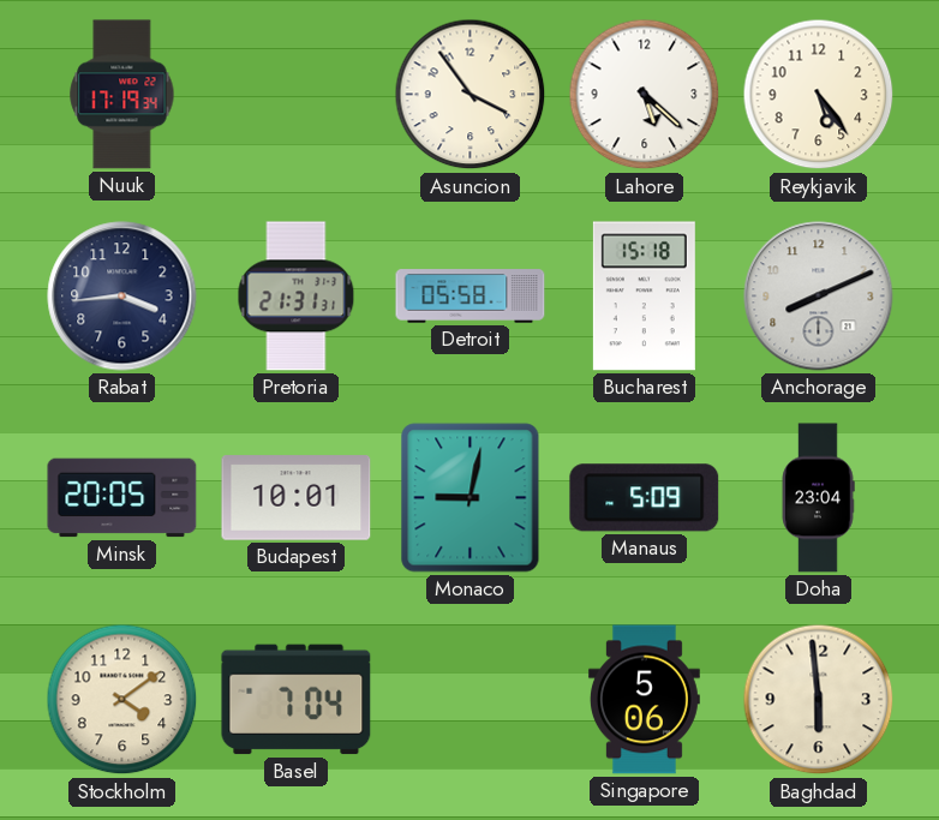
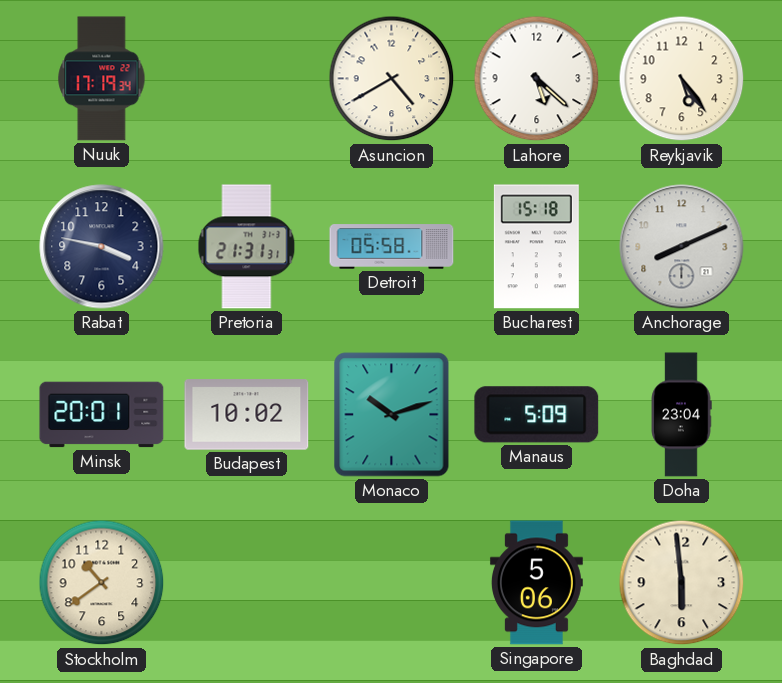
Asuncion: 3:54 -> 4:40
Rabat: 3:44 -> 3:47
Minsk: 20:05 -> 20:01
Budapest: 10:01 -> 10:02
Monaco: 9:02 -> 10:12
Stockholm: 4:09 -> 10:39
Basel: 7:04 -> none
